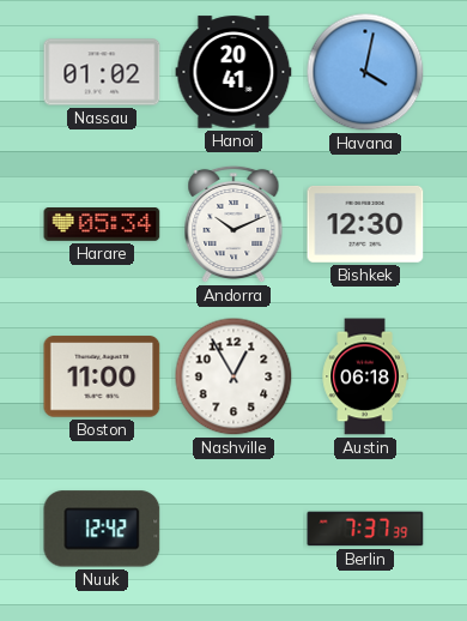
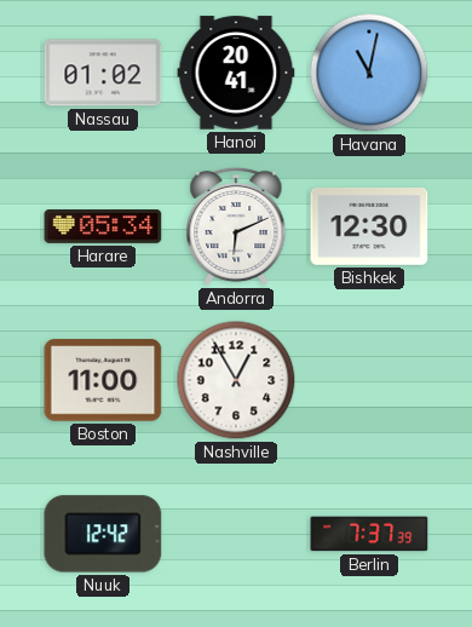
Havana: 4:02 -> 11:02
Andorra: 10:11 -> 6:11
Austin: 06:18 -> none
